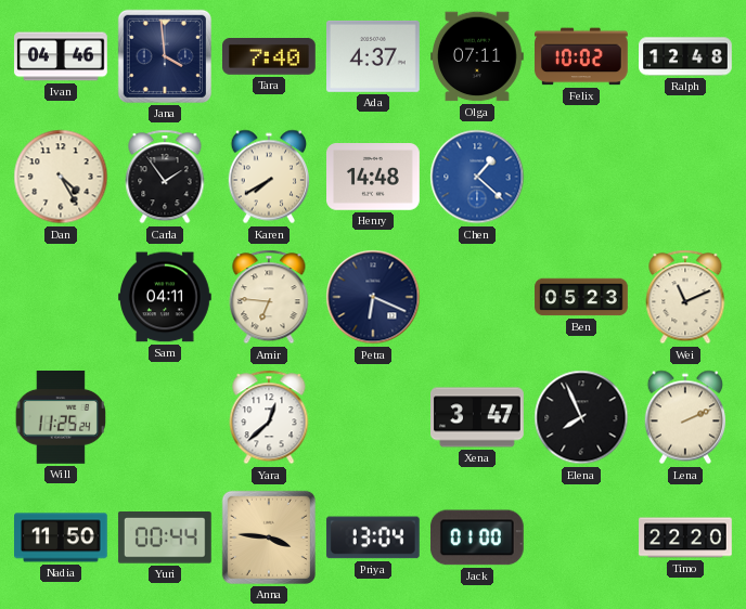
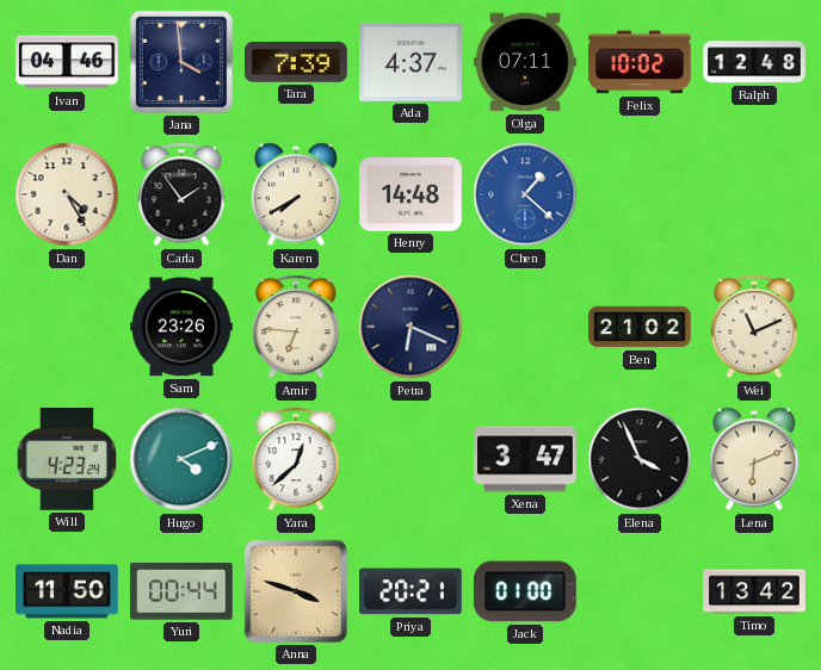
Tara: 7:40 -> 7:39
Sam: 04:11 -> 23:26
Ben: 05:23 -> 21:02
Will: 11:25 -> 4:23
Hugo: none -> 4:11
Elena: 7:56 -> 3:56
Lena: 2:11 -> 6:11
Anna: 3:46 -> 3:48
Priya: 13:04 -> 20:21
Timo: 22:20 -> 13:42
